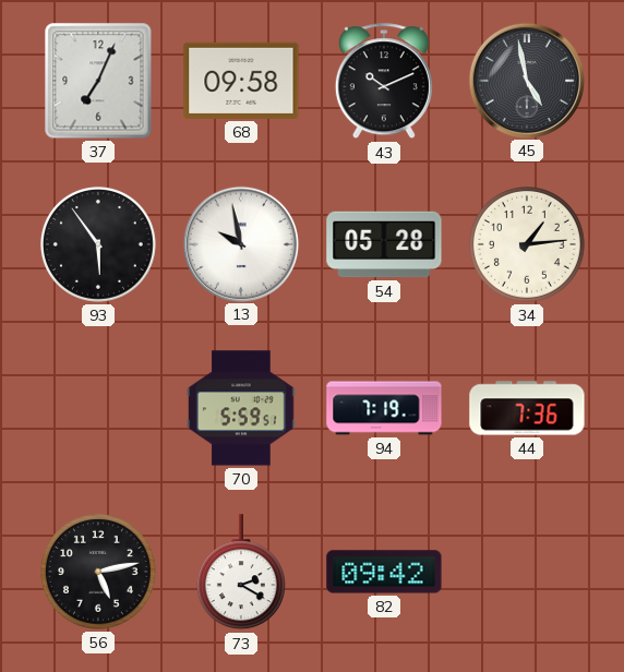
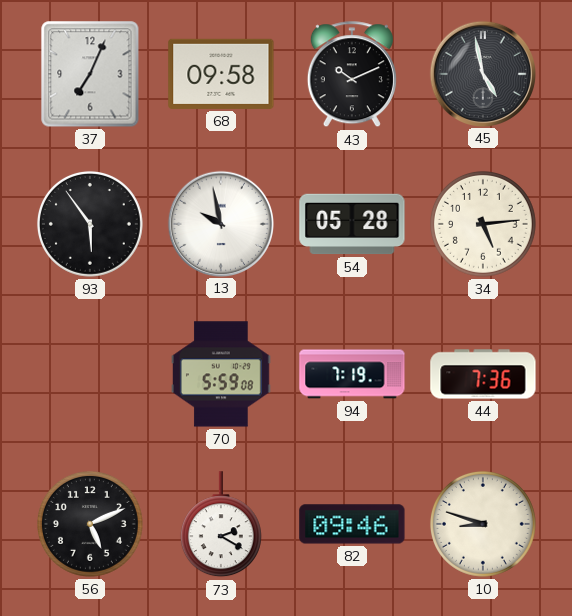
34: 1:14 -> 5:14
70: 5:59:51 -> 5:59:08
56: 5:13 -> 5:11
82: 09:42 -> 09:46
10: none -> 8:48
